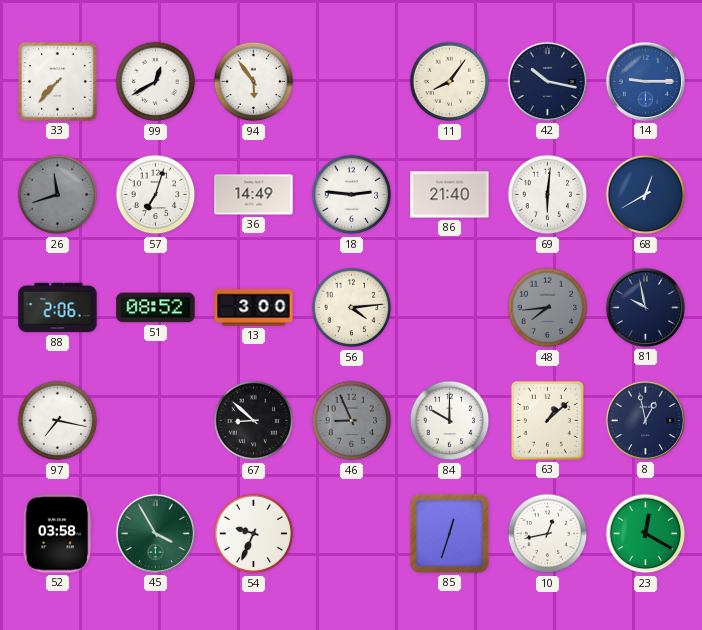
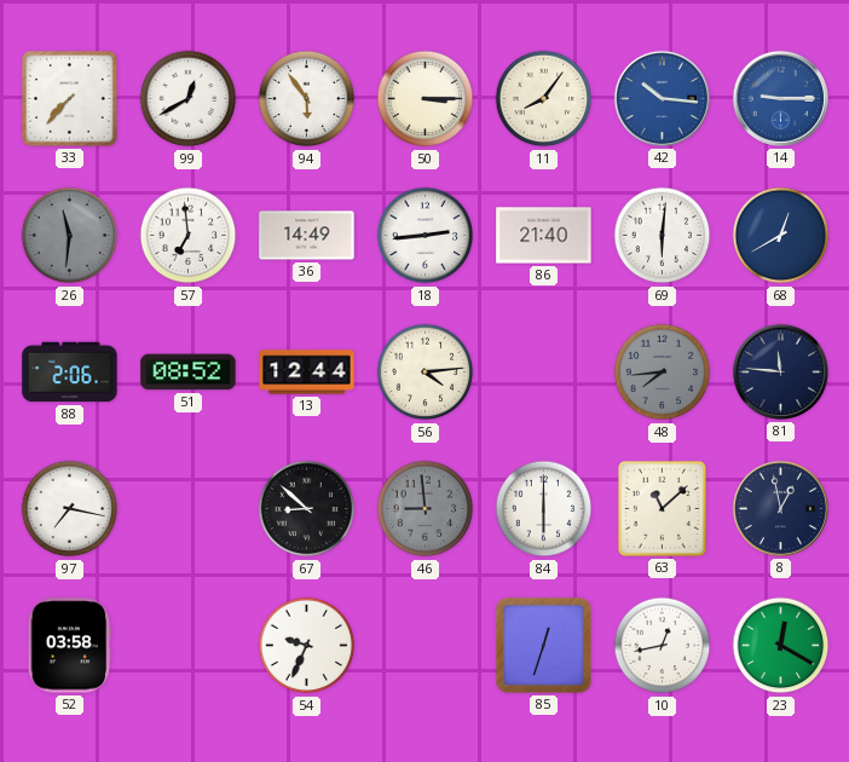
50: none -> 3:15
42: 10:17 -> 10:16
42 dial: navy -> blue
26: 11:42 -> 11:31
57: 7:03 -> 6:59
18: 2:46 -> 2:44
13: 3:00 -> 12:44
81: 9:58 -> 11:46
46: 8:56 -> 8:59
84: 10:00 -> 6:00
63: 1:08 -> 11:08
45: 3:55 -> none
